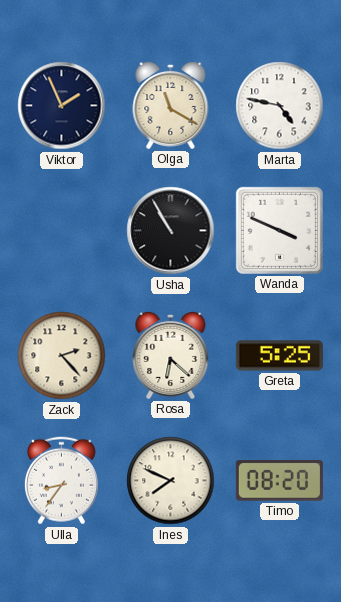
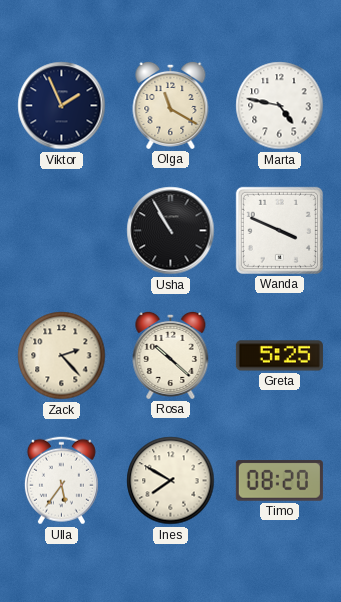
Rosa: 6:22 -> 10:22
Ulla: 8:36 -> 5:36
Ines: 7:49 -> 7:50
